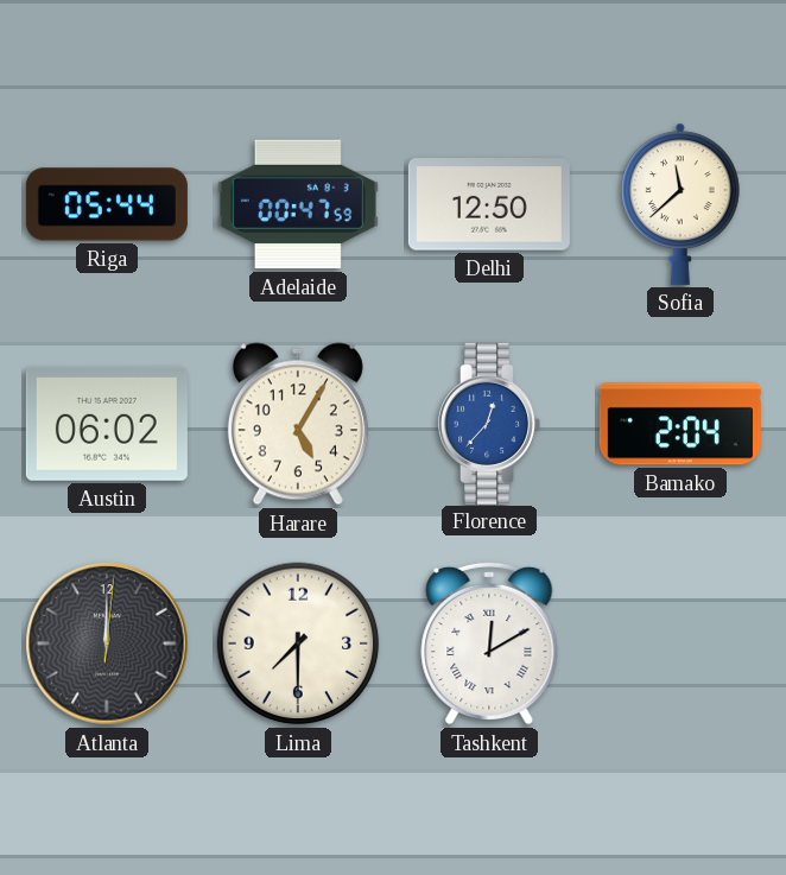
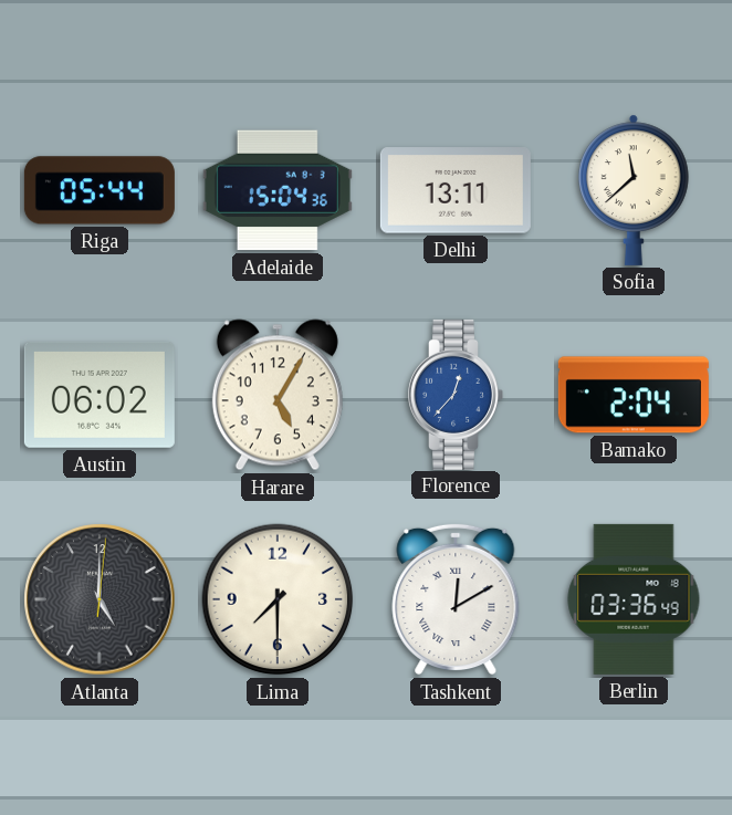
Adelaide: 00:47 -> 15:04
Delhi: 12:50 -> 13:11
Atlanta: 12:00 -> 5:00
Berlin: none -> 03:36
